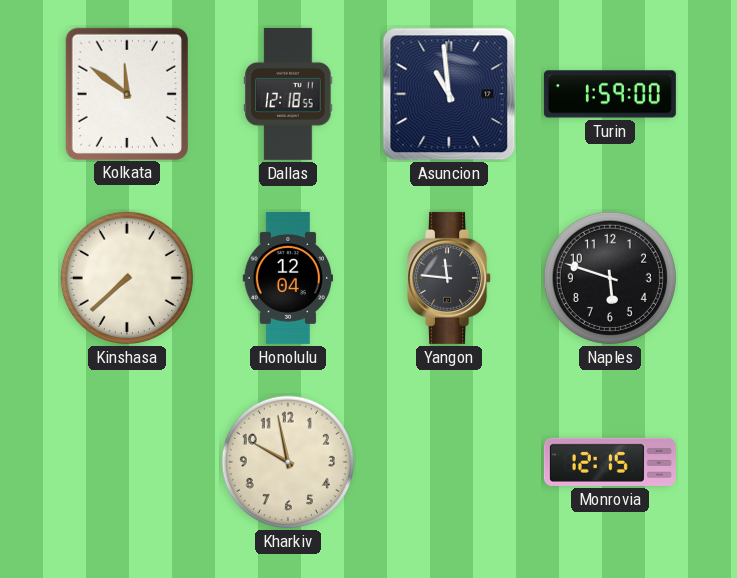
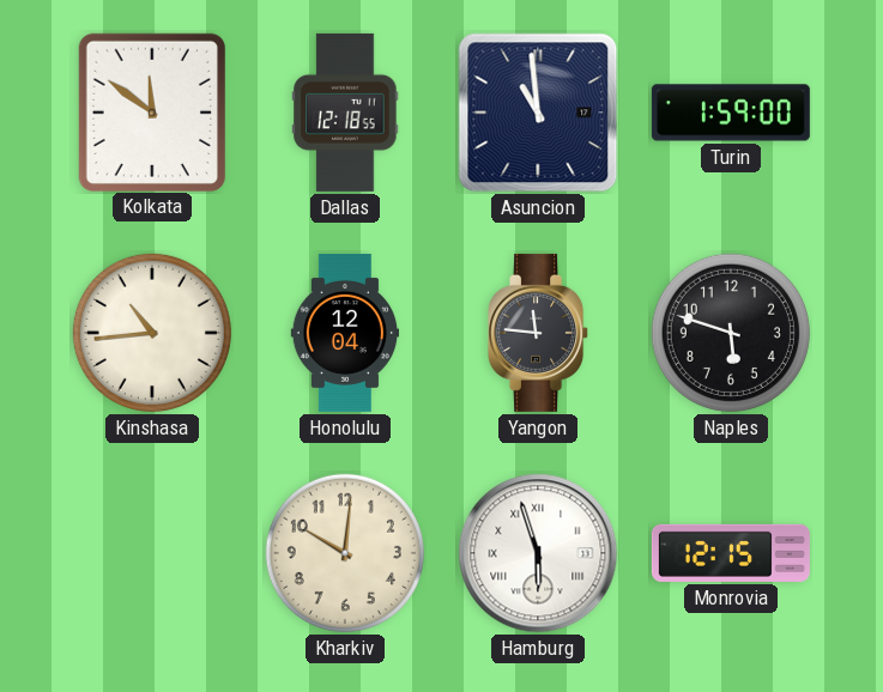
Kinshasa: 7:38 -> 10:44
Kharkiv: 9:58 -> 10:01
Hamburg: none -> 5:57
